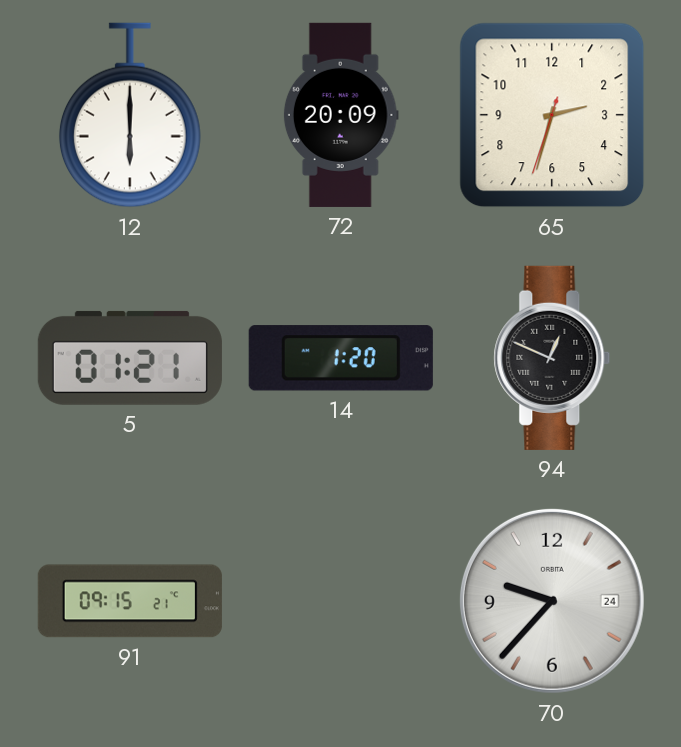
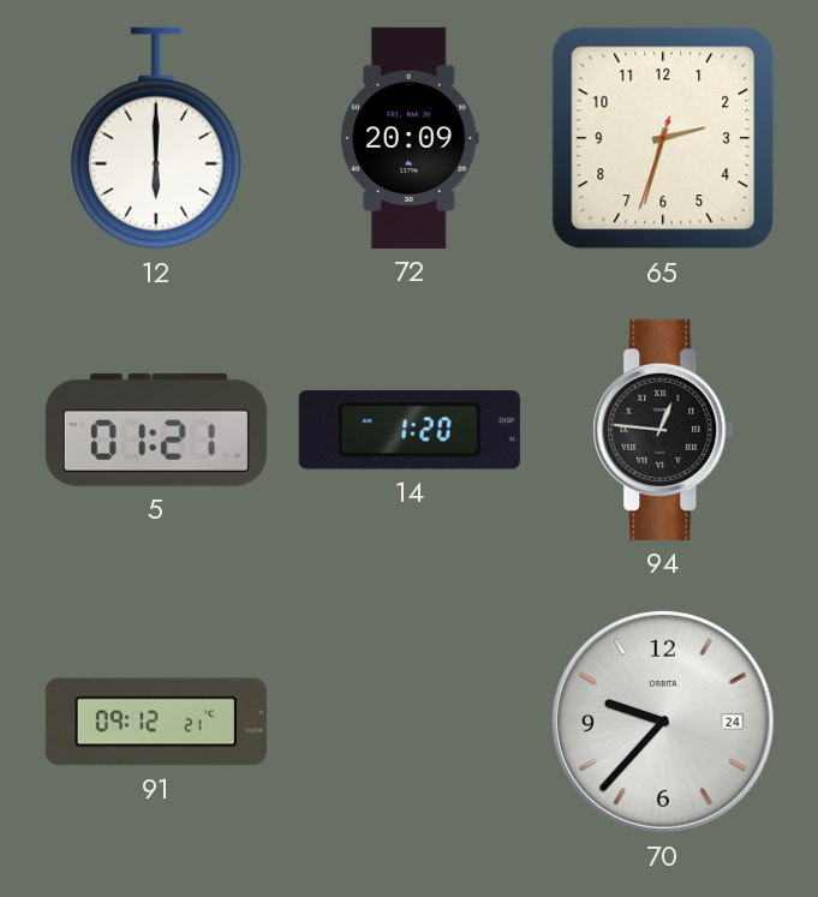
94: 12:49 -> 12:46
91: 09:15 -> 09:12
